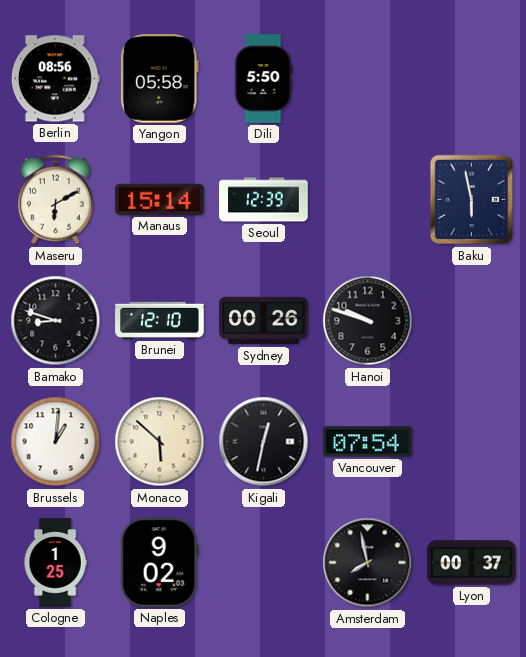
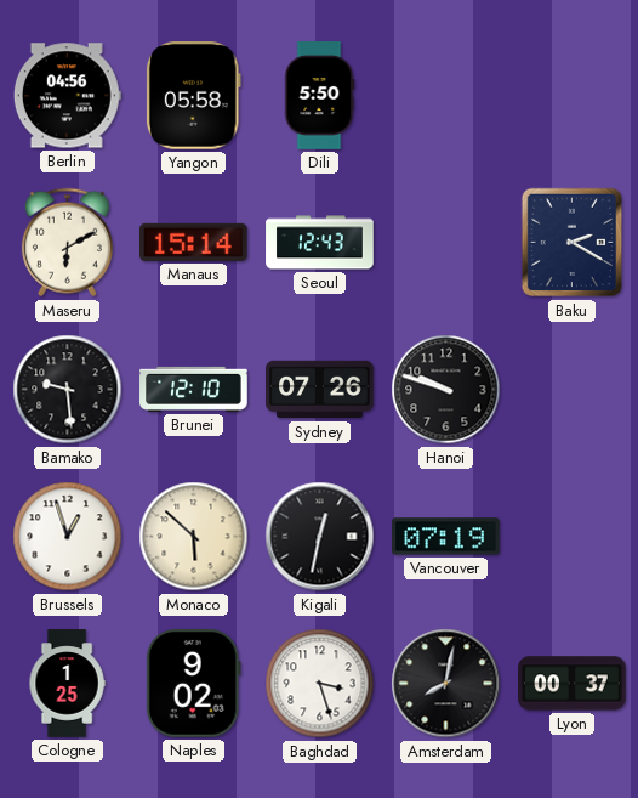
Berlin: 08:56 -> 04:56
Seoul: 12:39 -> 12:43
Baku: 5:58 -> 2:20
Bamako: 8:48 -> 9:29
Sydney: 00:26 -> 07:26
Brussels: 1:01 -> 12:57
Vancouver: 07:54 -> 07:19
Baghdad: none -> 3:27
Amsterdam: 7:58 -> 8:02
